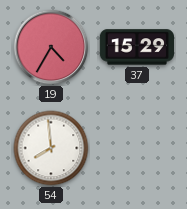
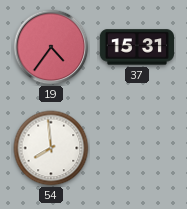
19: 4:35 -> 4:36
37: 15:29 -> 15:31
